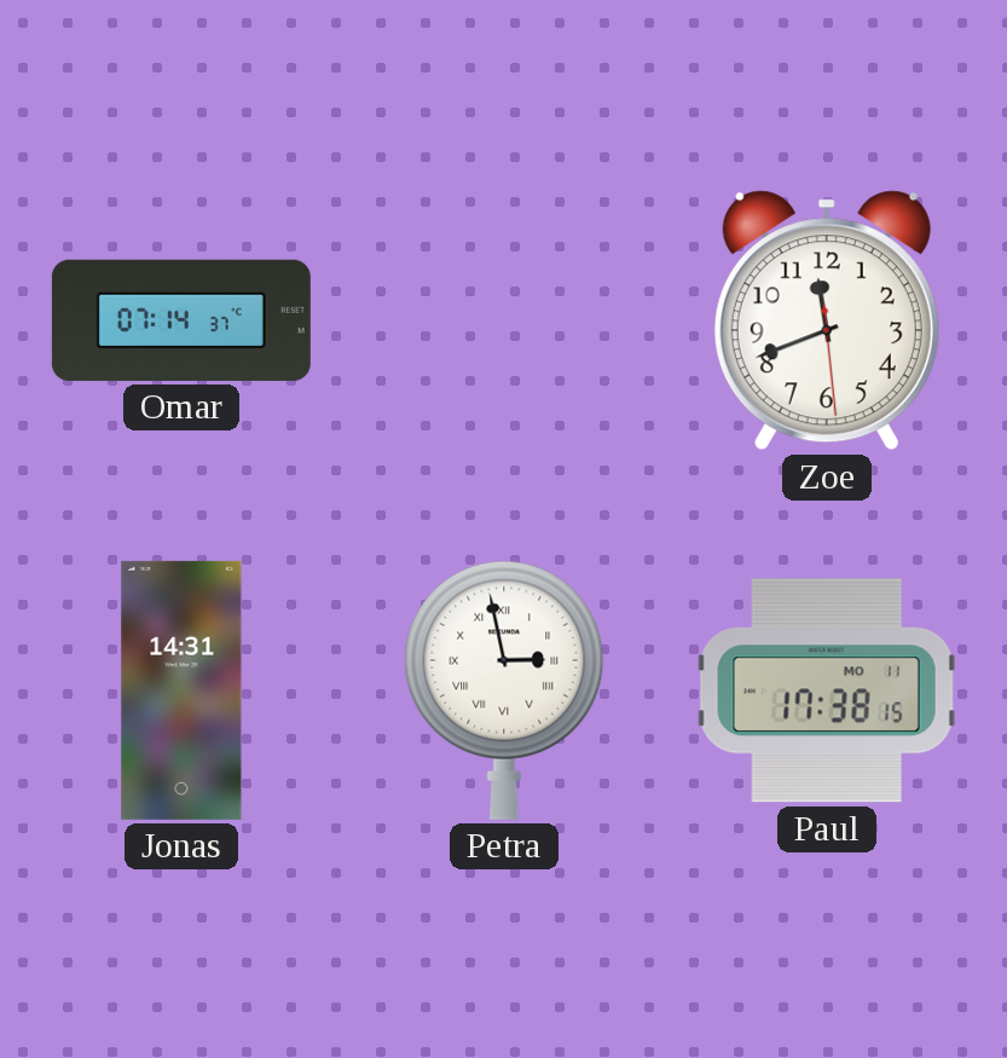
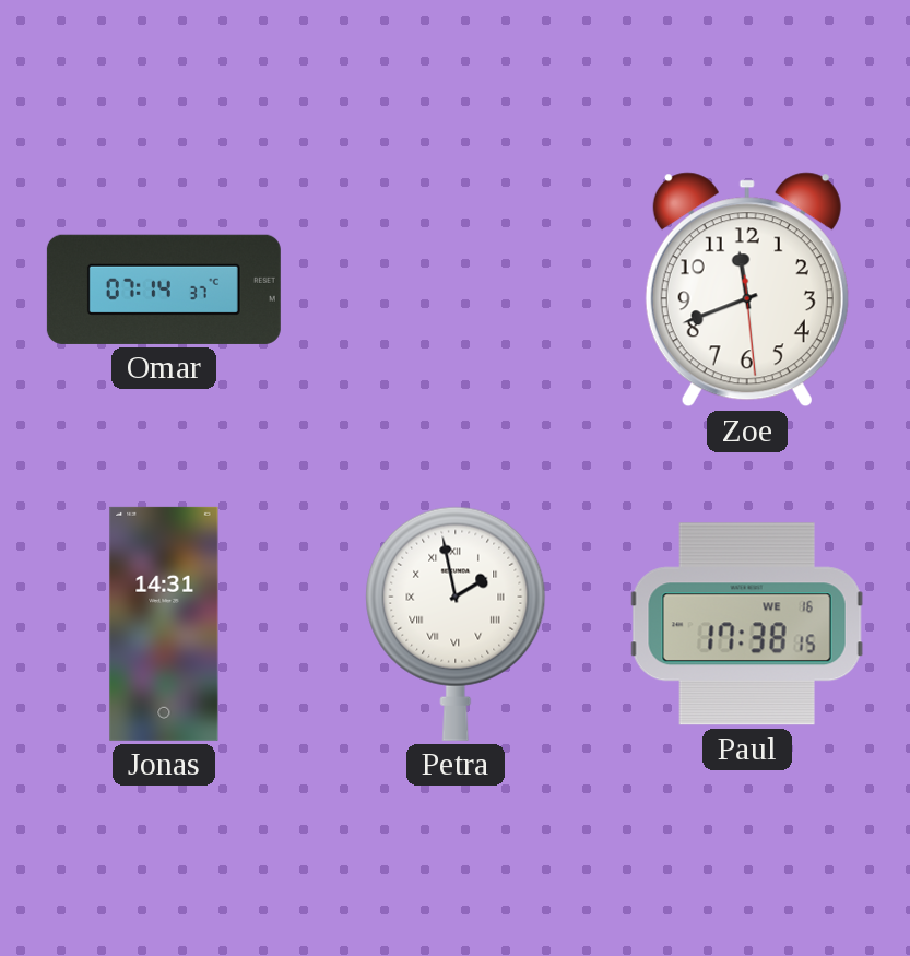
Petra: 2:58 -> 1:58
Paul date: MO 11 -> WE 16
